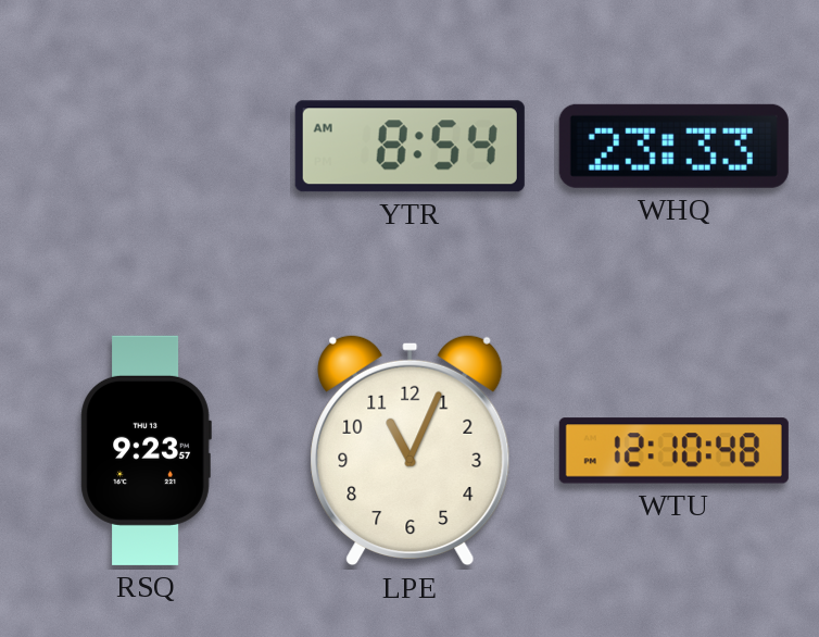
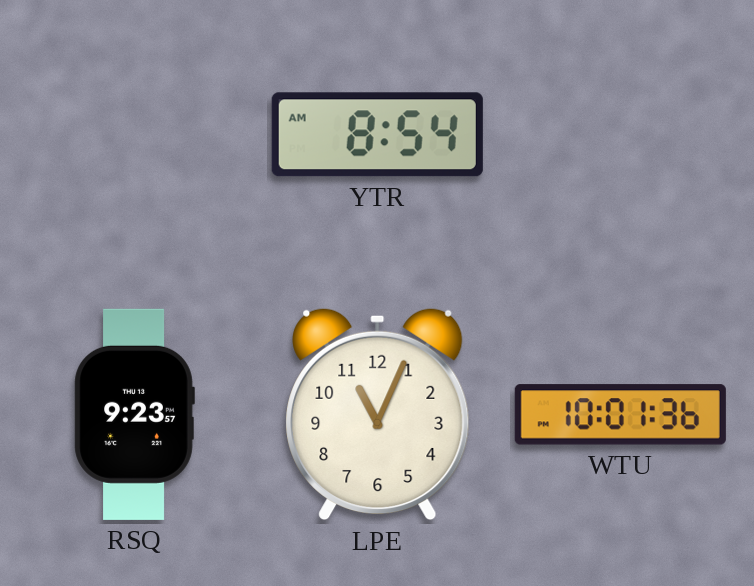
WHQ: 23:33 -> none
WTU: 12:10 -> 10:01
